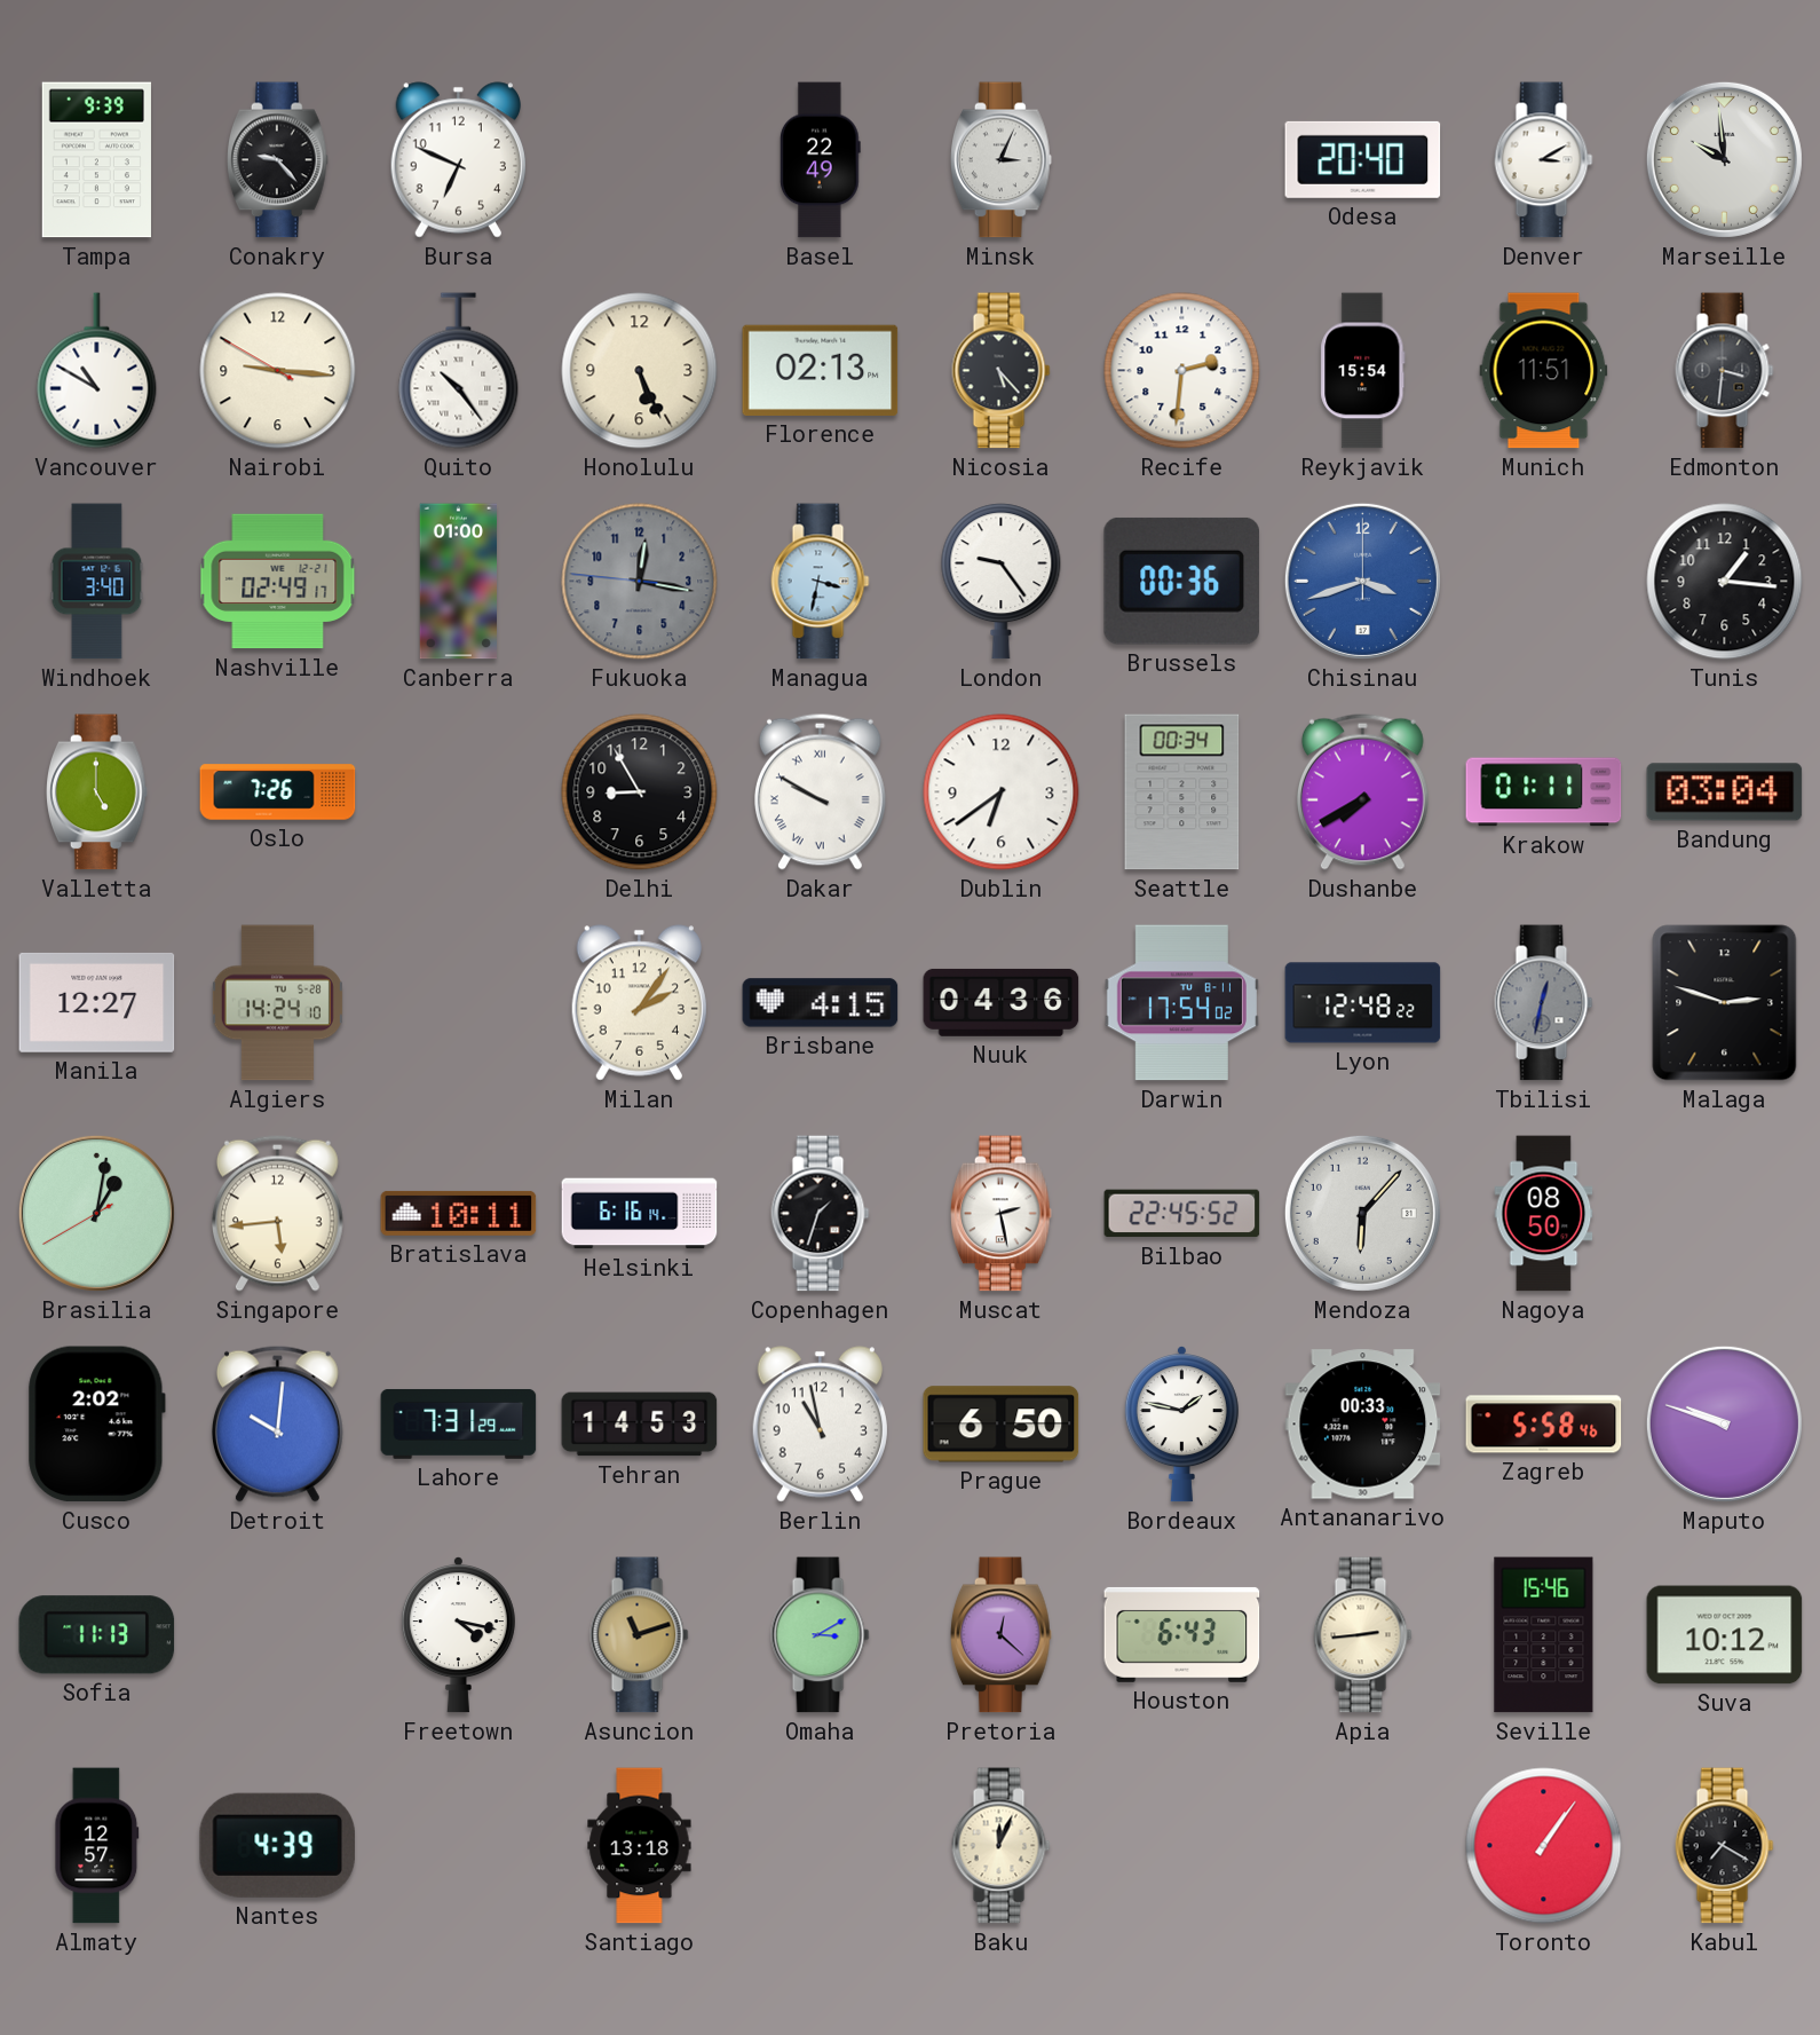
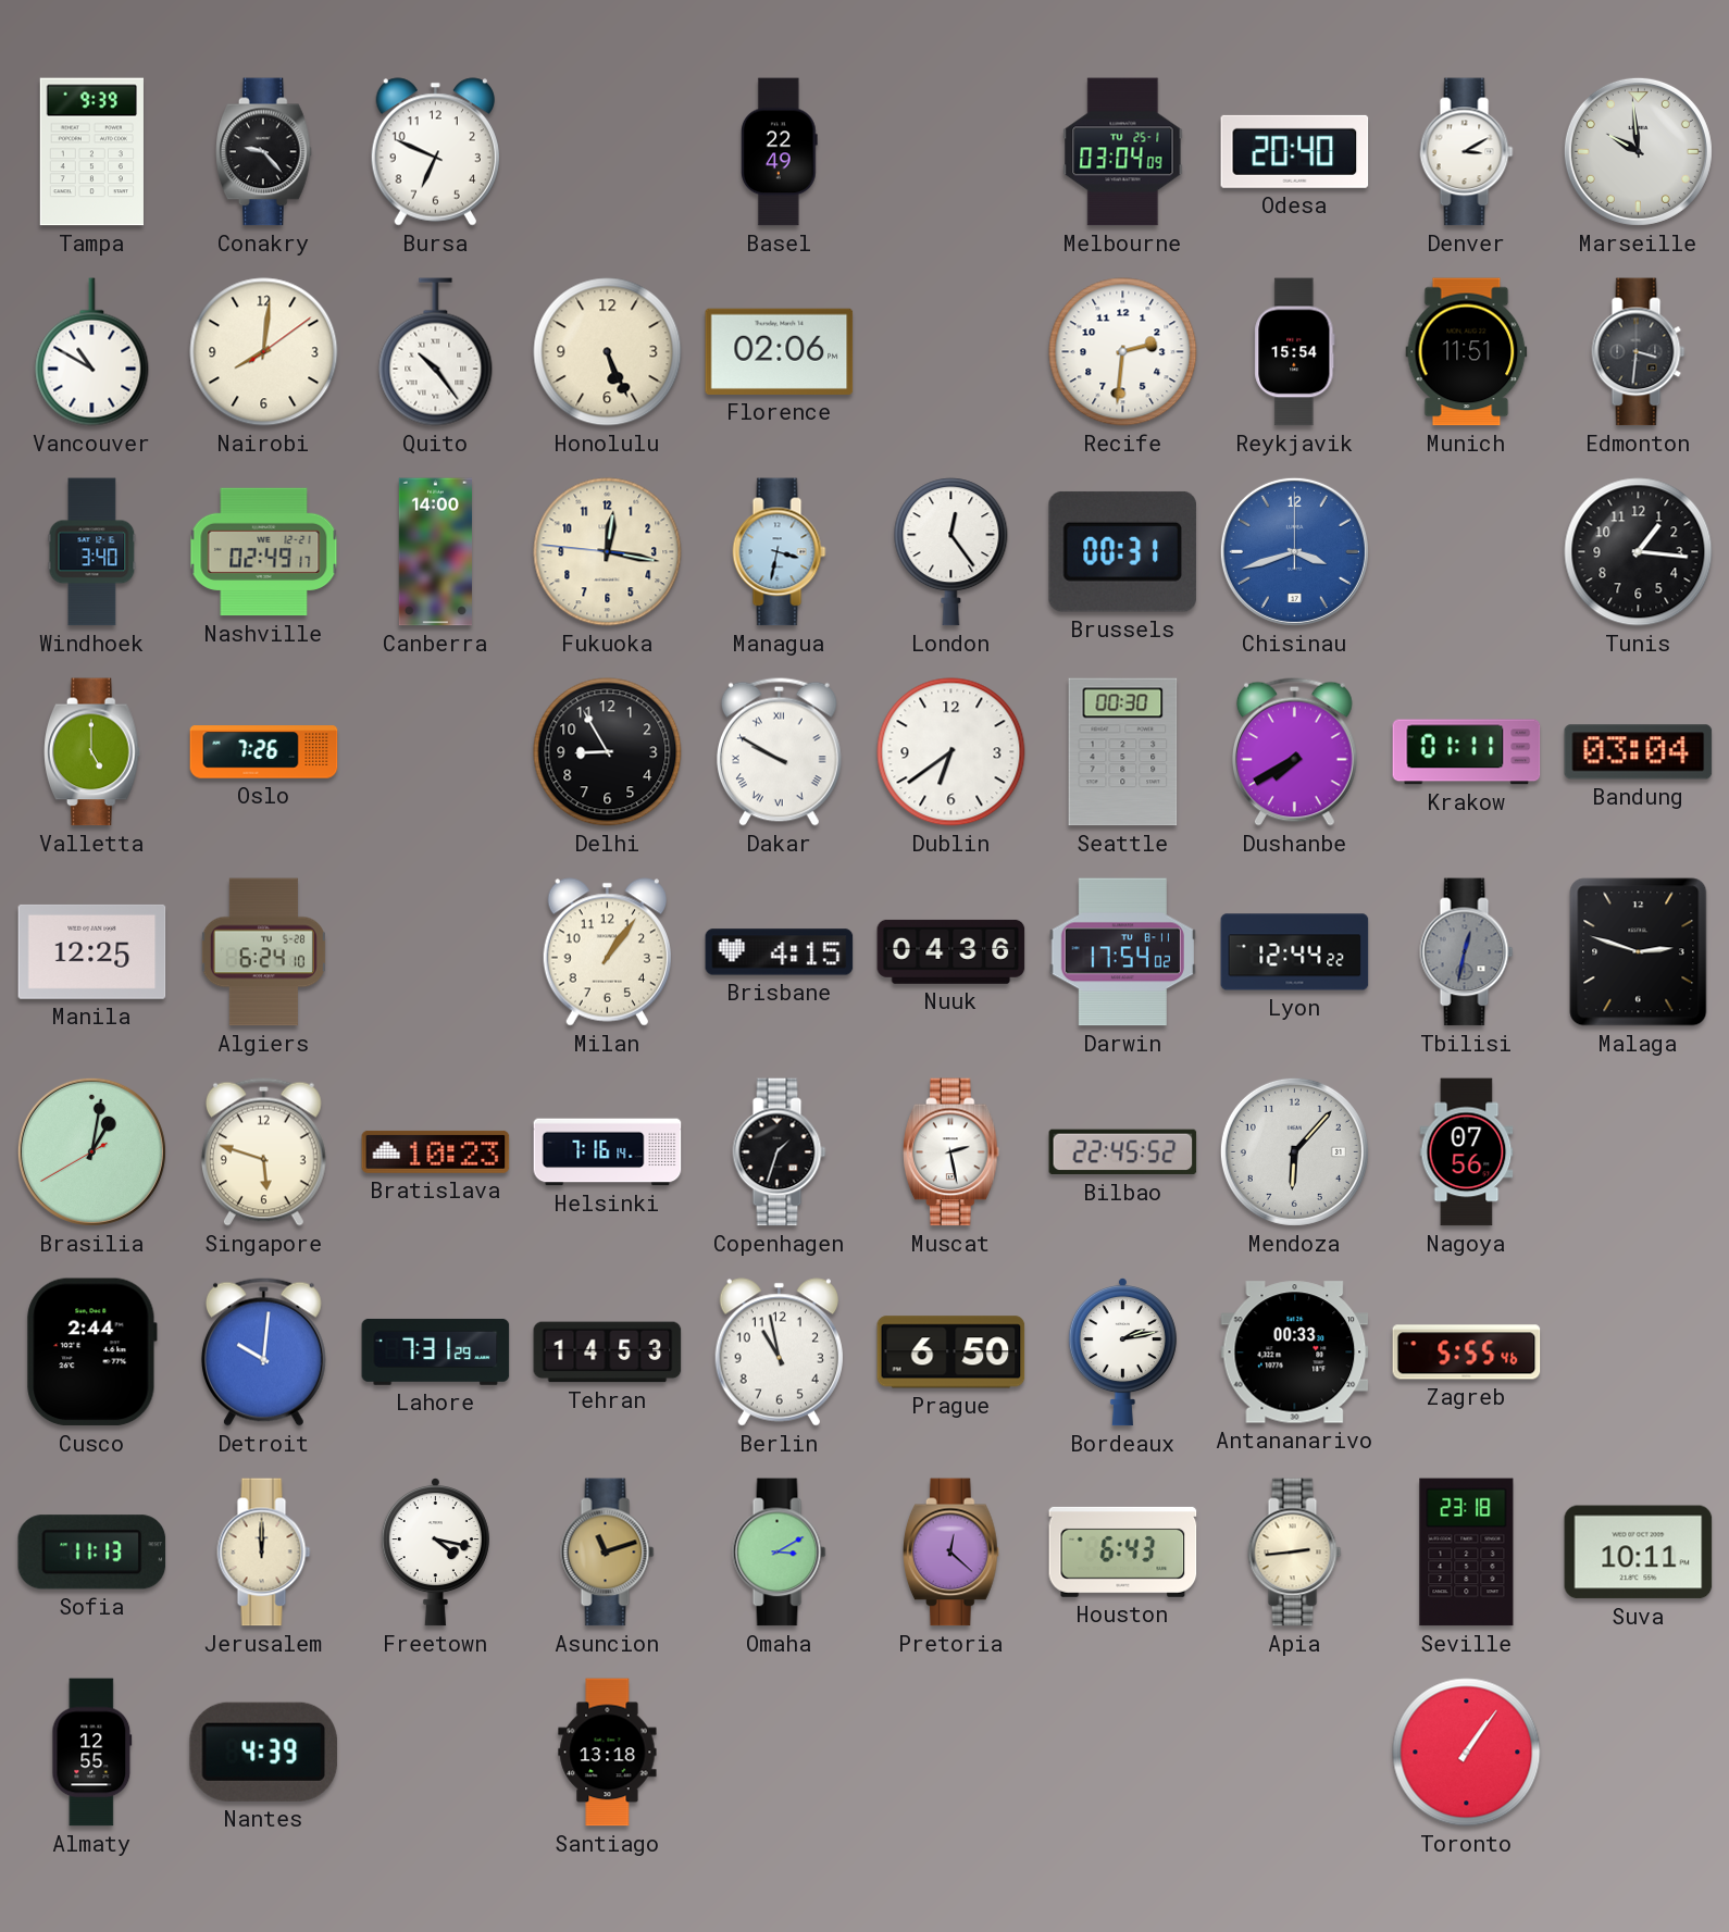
Minsk: 3:04 -> none
Melbourne: none -> 03:04
Nairobi: 9:15 -> 8:01
Florence: 02:13 -> 02:06
Nicosia: 5:23 -> none
Canberra: 01:00 -> 14:00
Fukuoka dial: grey -> cream
London: 9:24 -> 12:24
Brussels: 00:36 -> 00:31
Seattle: 00:34 -> 00:30
Manila: 12:27 -> 12:25
Algiers: 14:24 -> 6:24
Milan: 2:06 -> 1:06
Lyon: 12:48 -> 12:44
Singapore: 5:44 -> 5:48
Bratislava: 10:11 -> 10:23
Helsinki: 6:16 -> 7:16
Nagoya: 08:50 -> 07:56
Cusco: 2:02 -> 2:44
Bordeaux: 1:47 -> 2:13
Zagreb: 5:58 -> 5:55
Maputo: 9:48 -> none
Jerusalem: none -> 12:00
Seville: 15:46 -> 23:18
Suva: 10:12 -> 10:11
Almaty: 12:57 -> 12:55
Baku: 12:04 -> none
Kabul: 7:20 -> none
